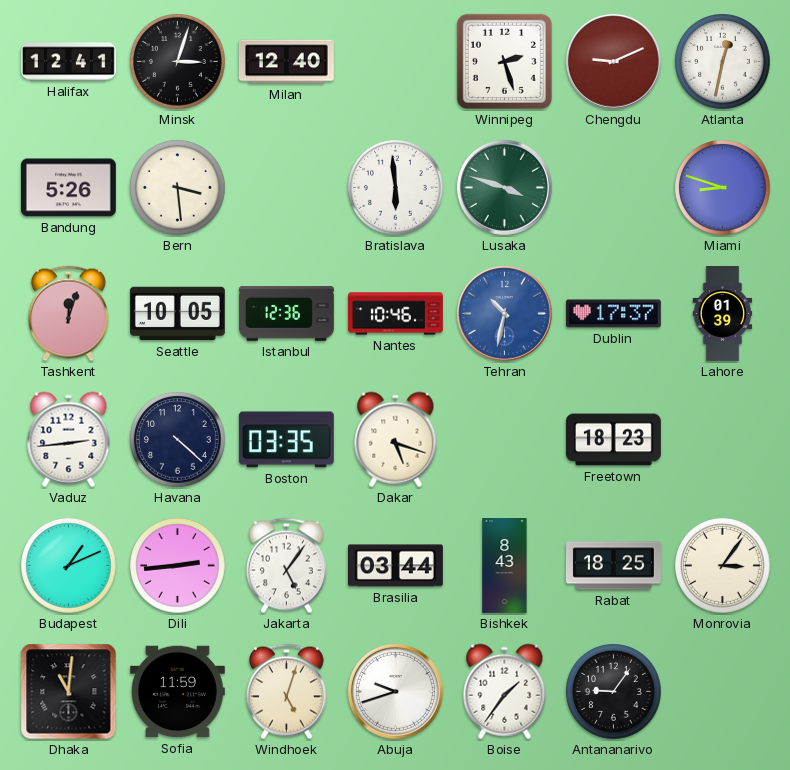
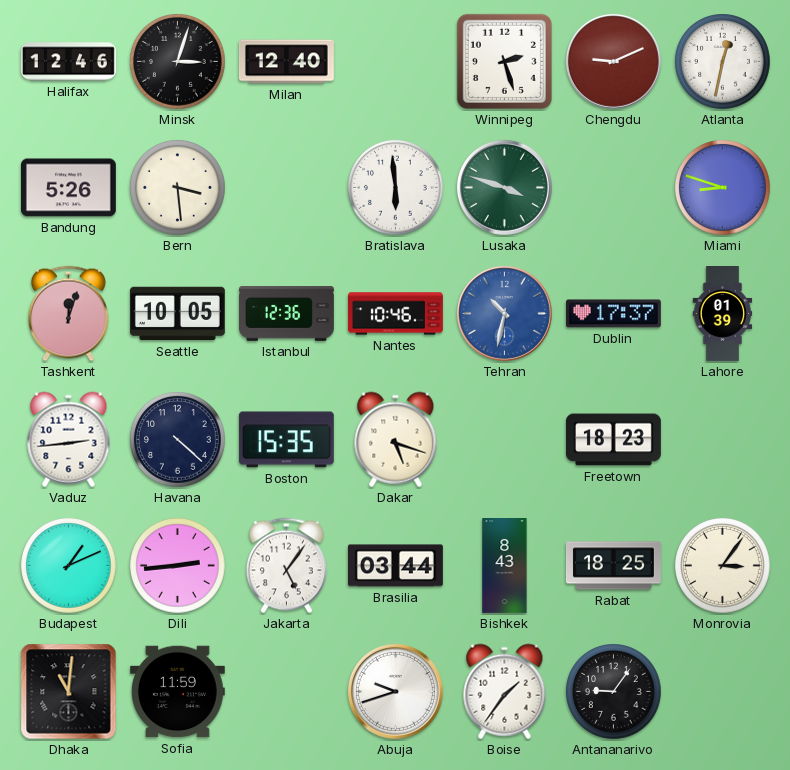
Halifax: 12:41 -> 12:46
Boston: 03:35 -> 15:35
Windhoek: 5:03 -> none
